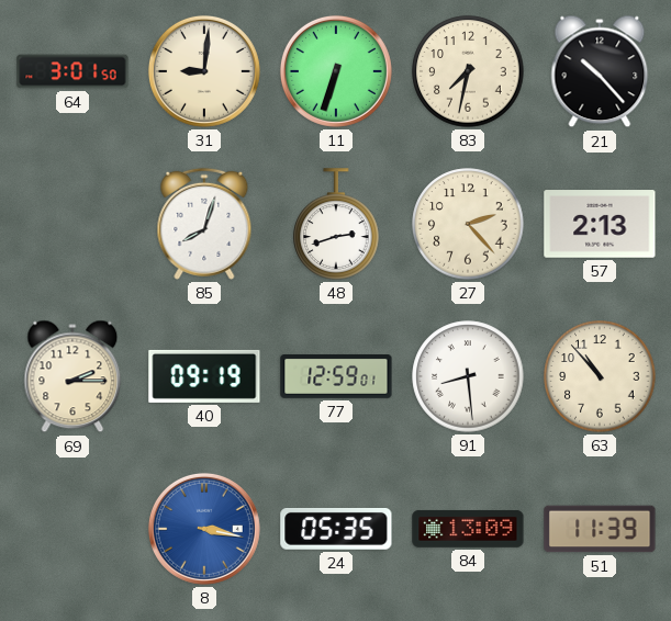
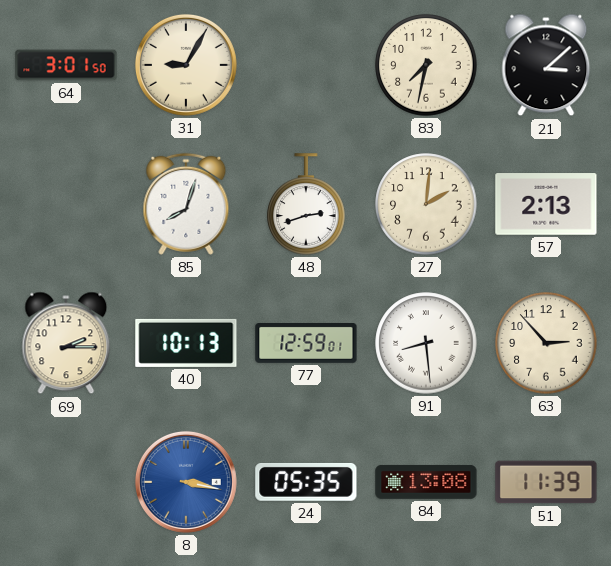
31: 9:01 -> 9:05
11: 6:33 -> none
21: 10:23 -> 3:08
27: 2:23 -> 2:01
40: 09:19 -> 10:13
63: 10:53 -> 2:53
84: 13:09 -> 13:08
